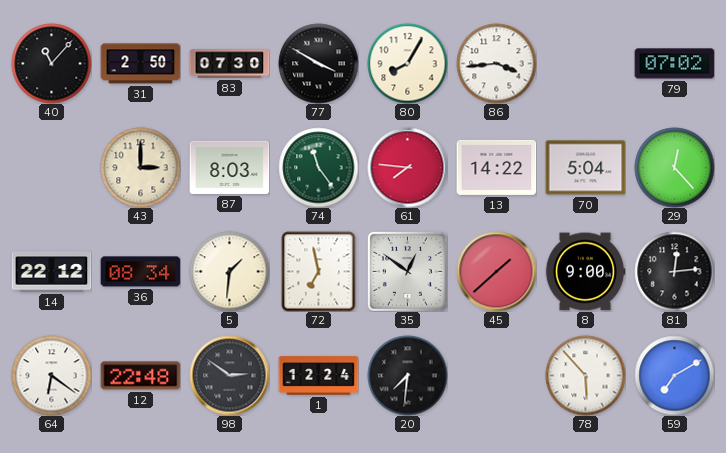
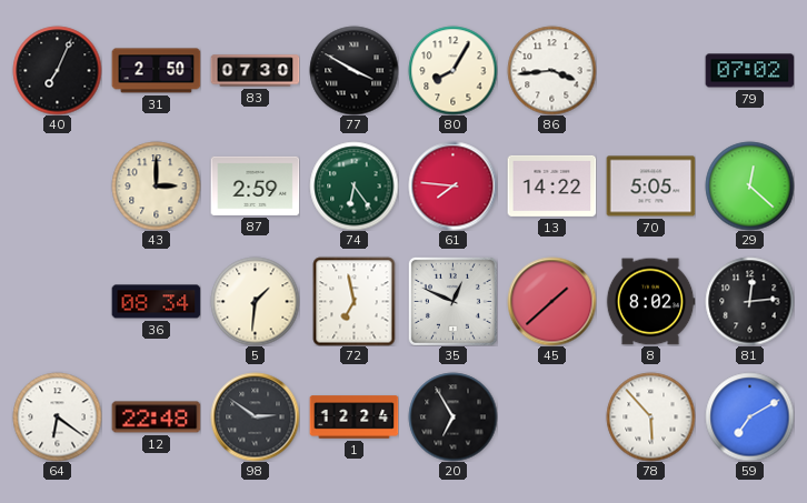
40: 11:07 -> 7:04
87: 8:03 -> 2:59
74: 11:24 -> 6:24
70: 5:04 -> 5:05
29: 12:23 -> 12:22
14: 22:12 -> none
35: 12:51 -> 12:49
8: 9:00 -> 8:02
20: 7:31 -> 6:55
